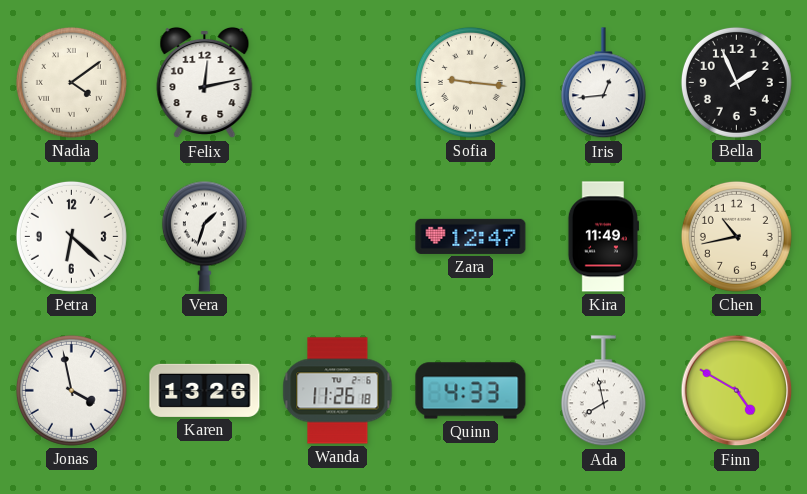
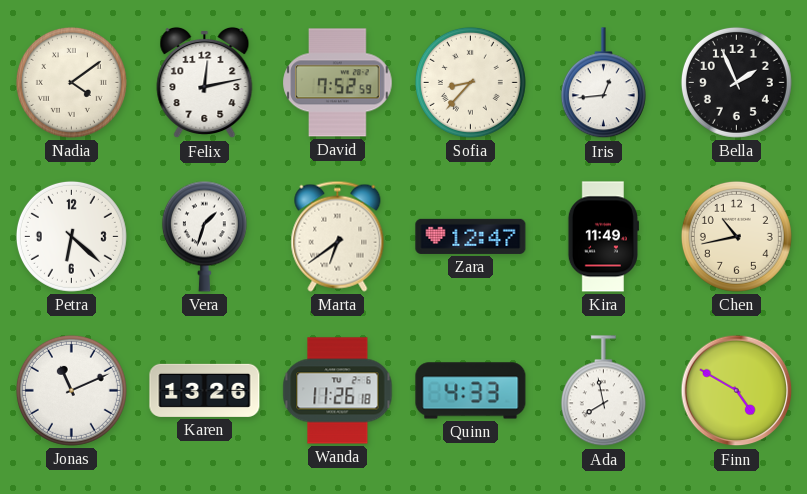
David: none -> 7:52
Sofia: 9:16 -> 8:37
Marta: none -> 6:39
Jonas: 3:58 -> 11:11
